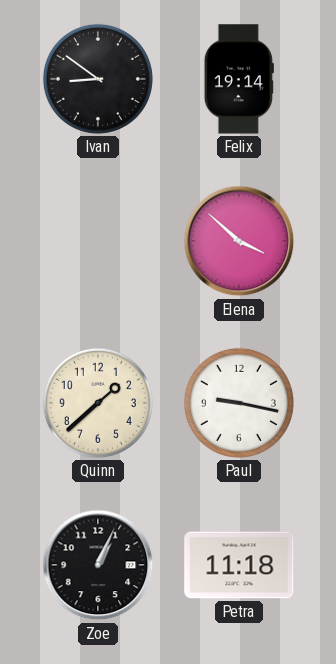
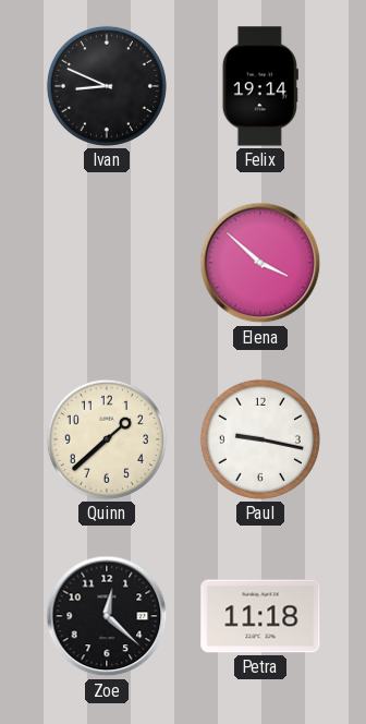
Ivan: 8:51 -> 8:49
Zoe: 1:04 -> 12:22
